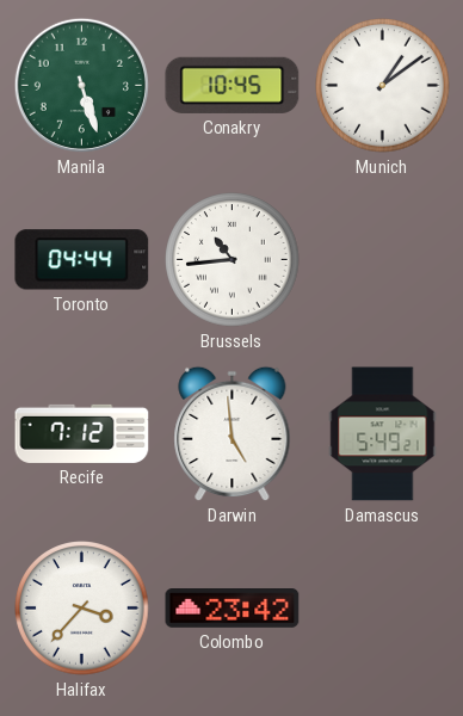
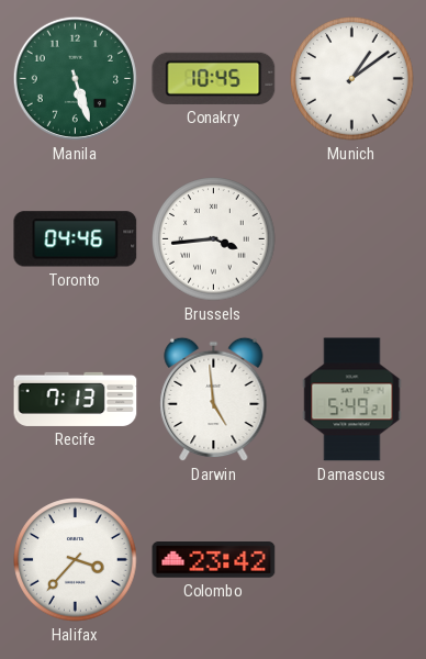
Toronto: 04:44 -> 04:46
Brussels: 10:44 -> 3:44
Recife: 7:12 -> 7:13
